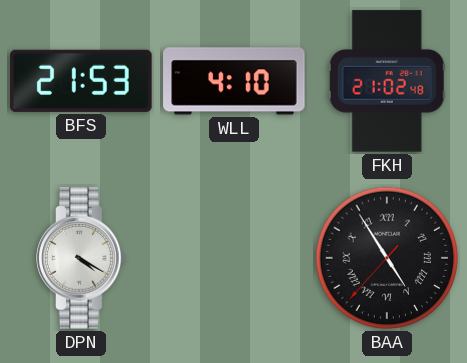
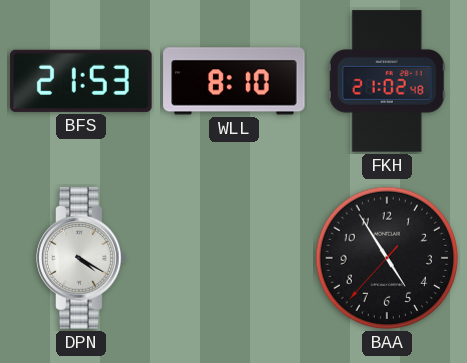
WLL: 4:10 -> 8:10
BAA numerals: Roman -> Arabic
